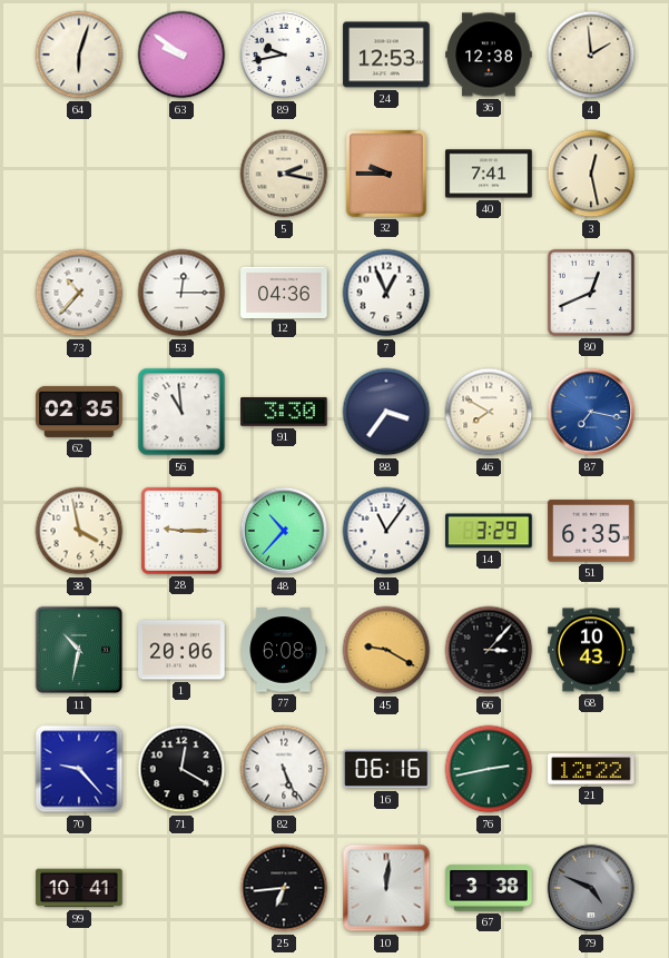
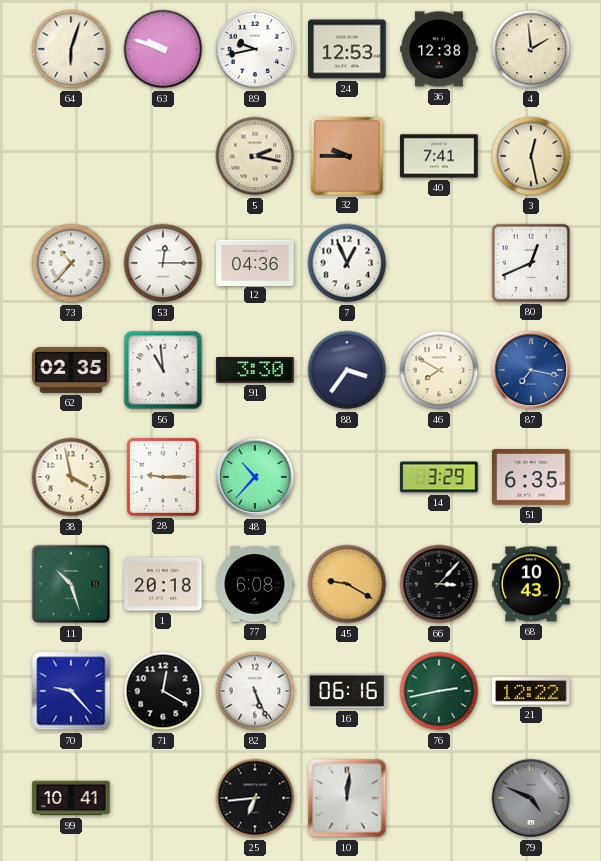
63: 9:51 -> 9:48
81: 11:06 -> none
11: 10:32 -> 10:27
1: 20:06 -> 20:18
67: 3:38 -> none
